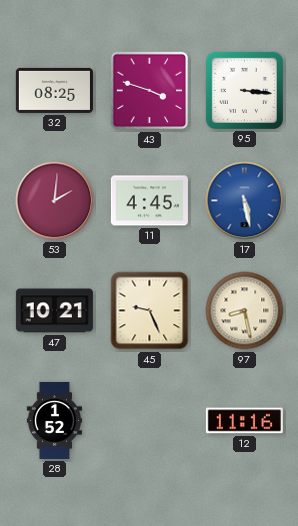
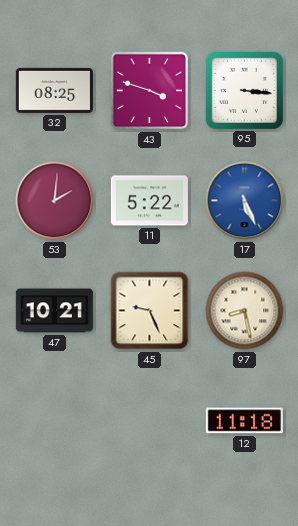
11: 4:45 -> 5:22
17: 5:28 -> 5:26
28: 1:52 -> none
12: 11:16 -> 11:18
